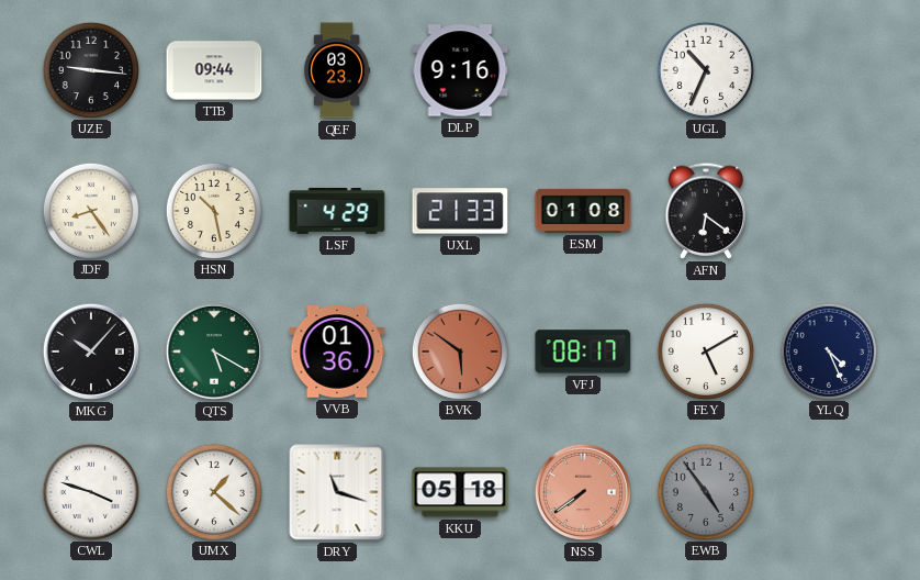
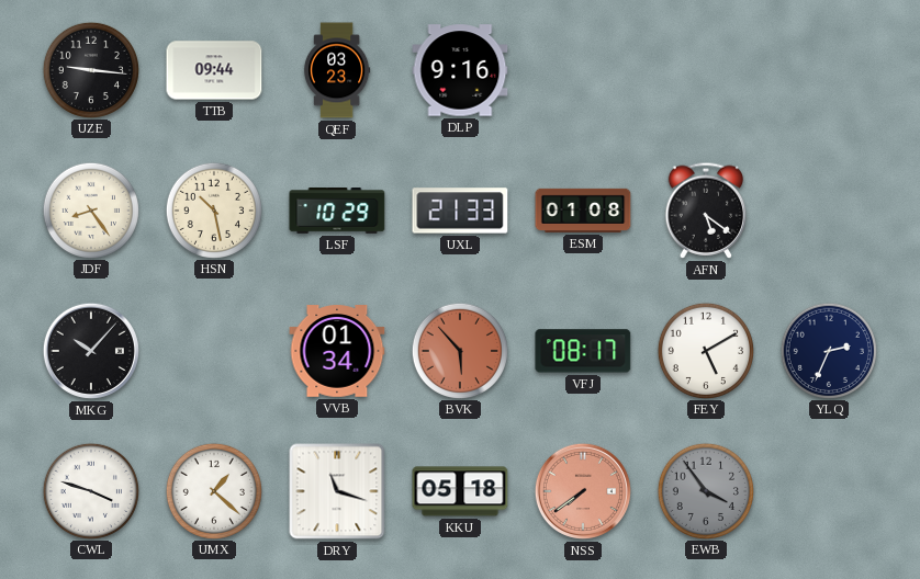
UGL: 10:34 -> none
LSF: 4:29 -> 10:29
AFN: 6:21 -> 5:21
QTS: 5:20 -> none
VVB: 01:36 -> 01:34
BVK: 5:51 -> 5:53
YLQ: 4:26 -> 2:34
EWB: 4:54 -> 3:54
